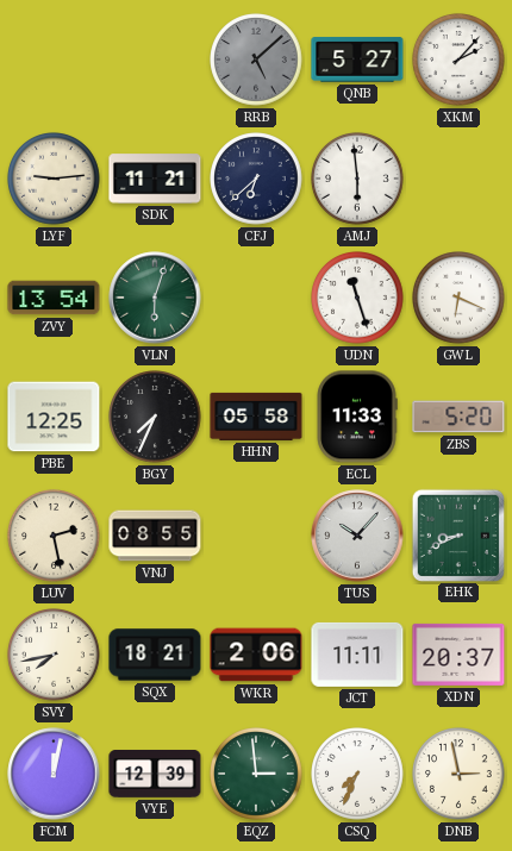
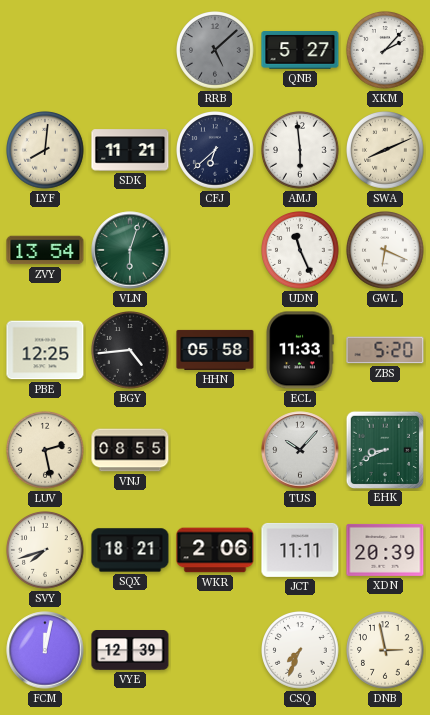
LYF: 9:14 -> 8:01
SWA: none -> 8:11
UDN: 11:27 -> 11:26
BGY: 7:34 -> 4:44
SVY: 7:43 -> 7:42
XDN: 20:37 -> 20:39
EQZ: 2:59 -> none
